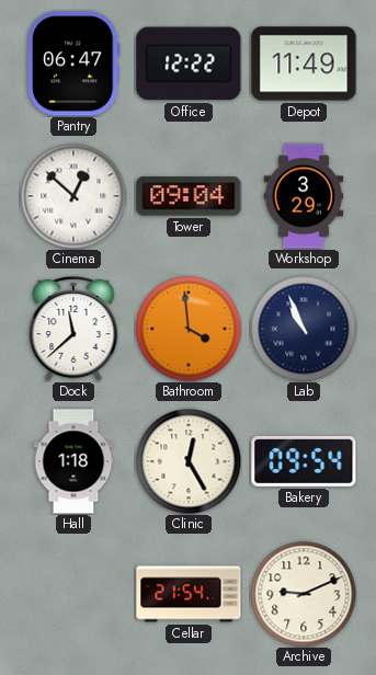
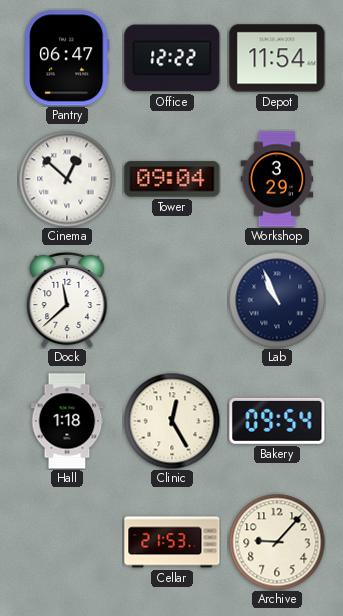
Depot: 11:49 -> 11:54
Bathroom: 3:59 -> none
Cellar: 21:54 -> 21:53
Archive: 9:11 -> 9:07
